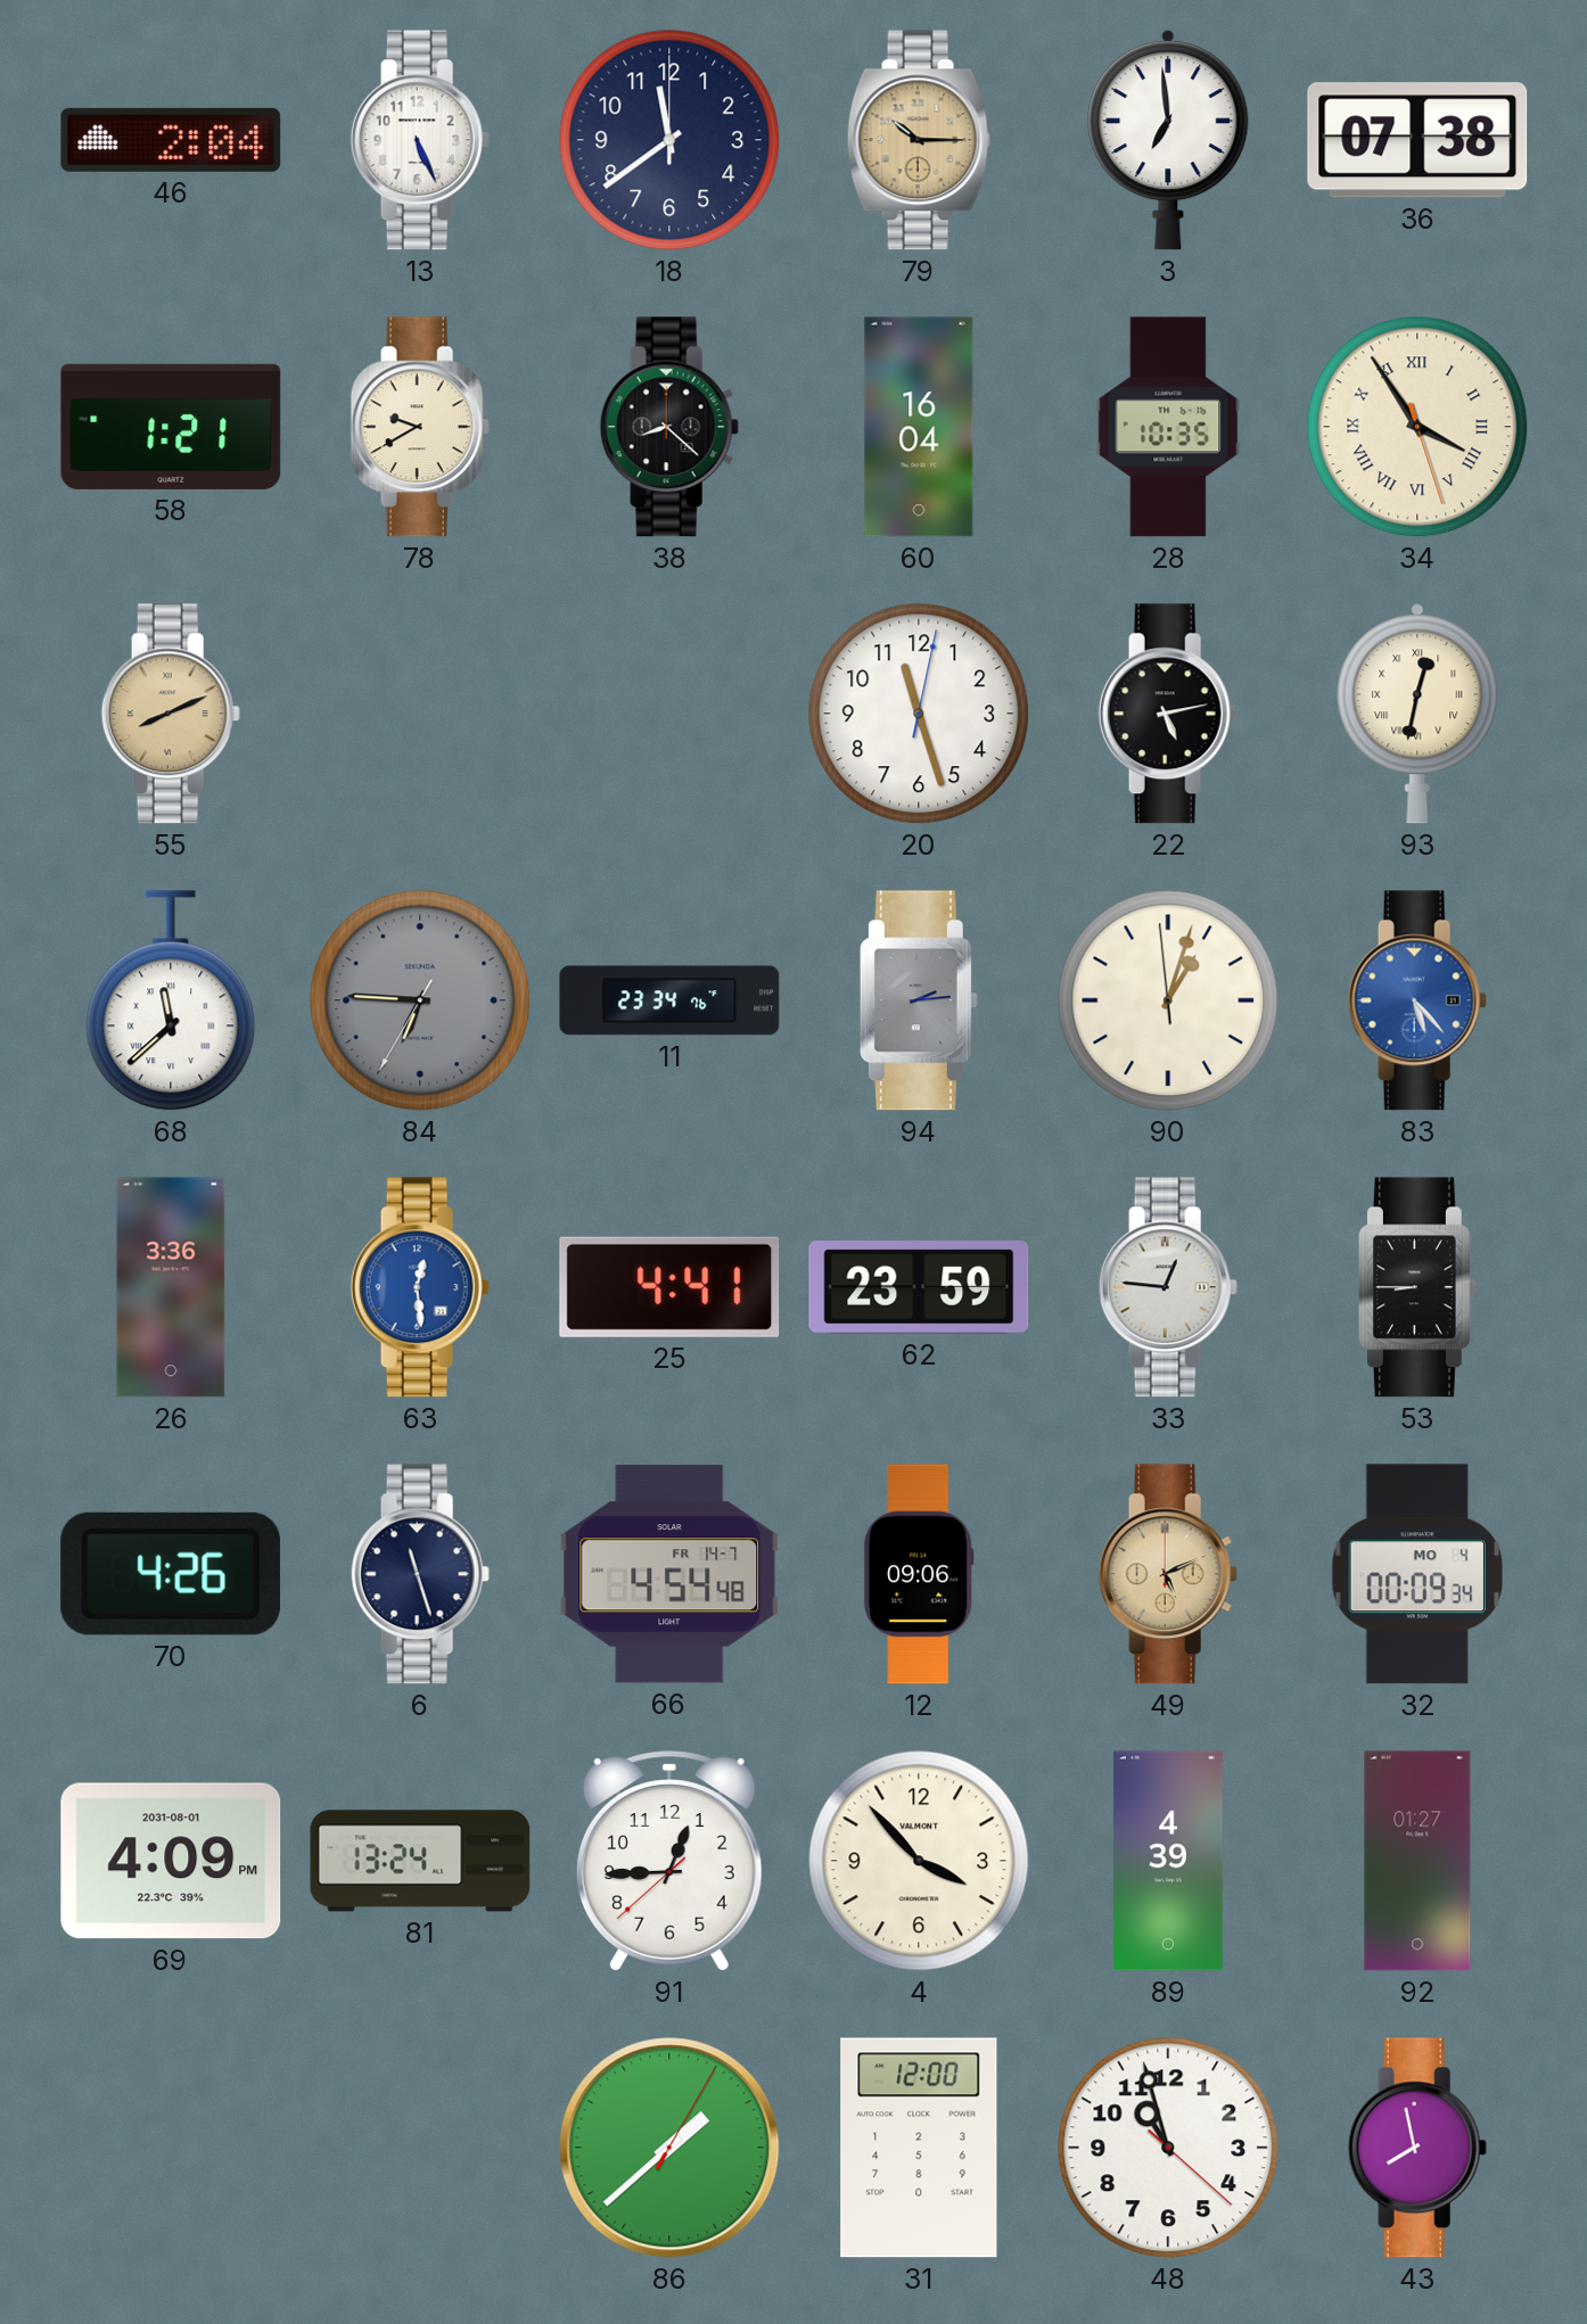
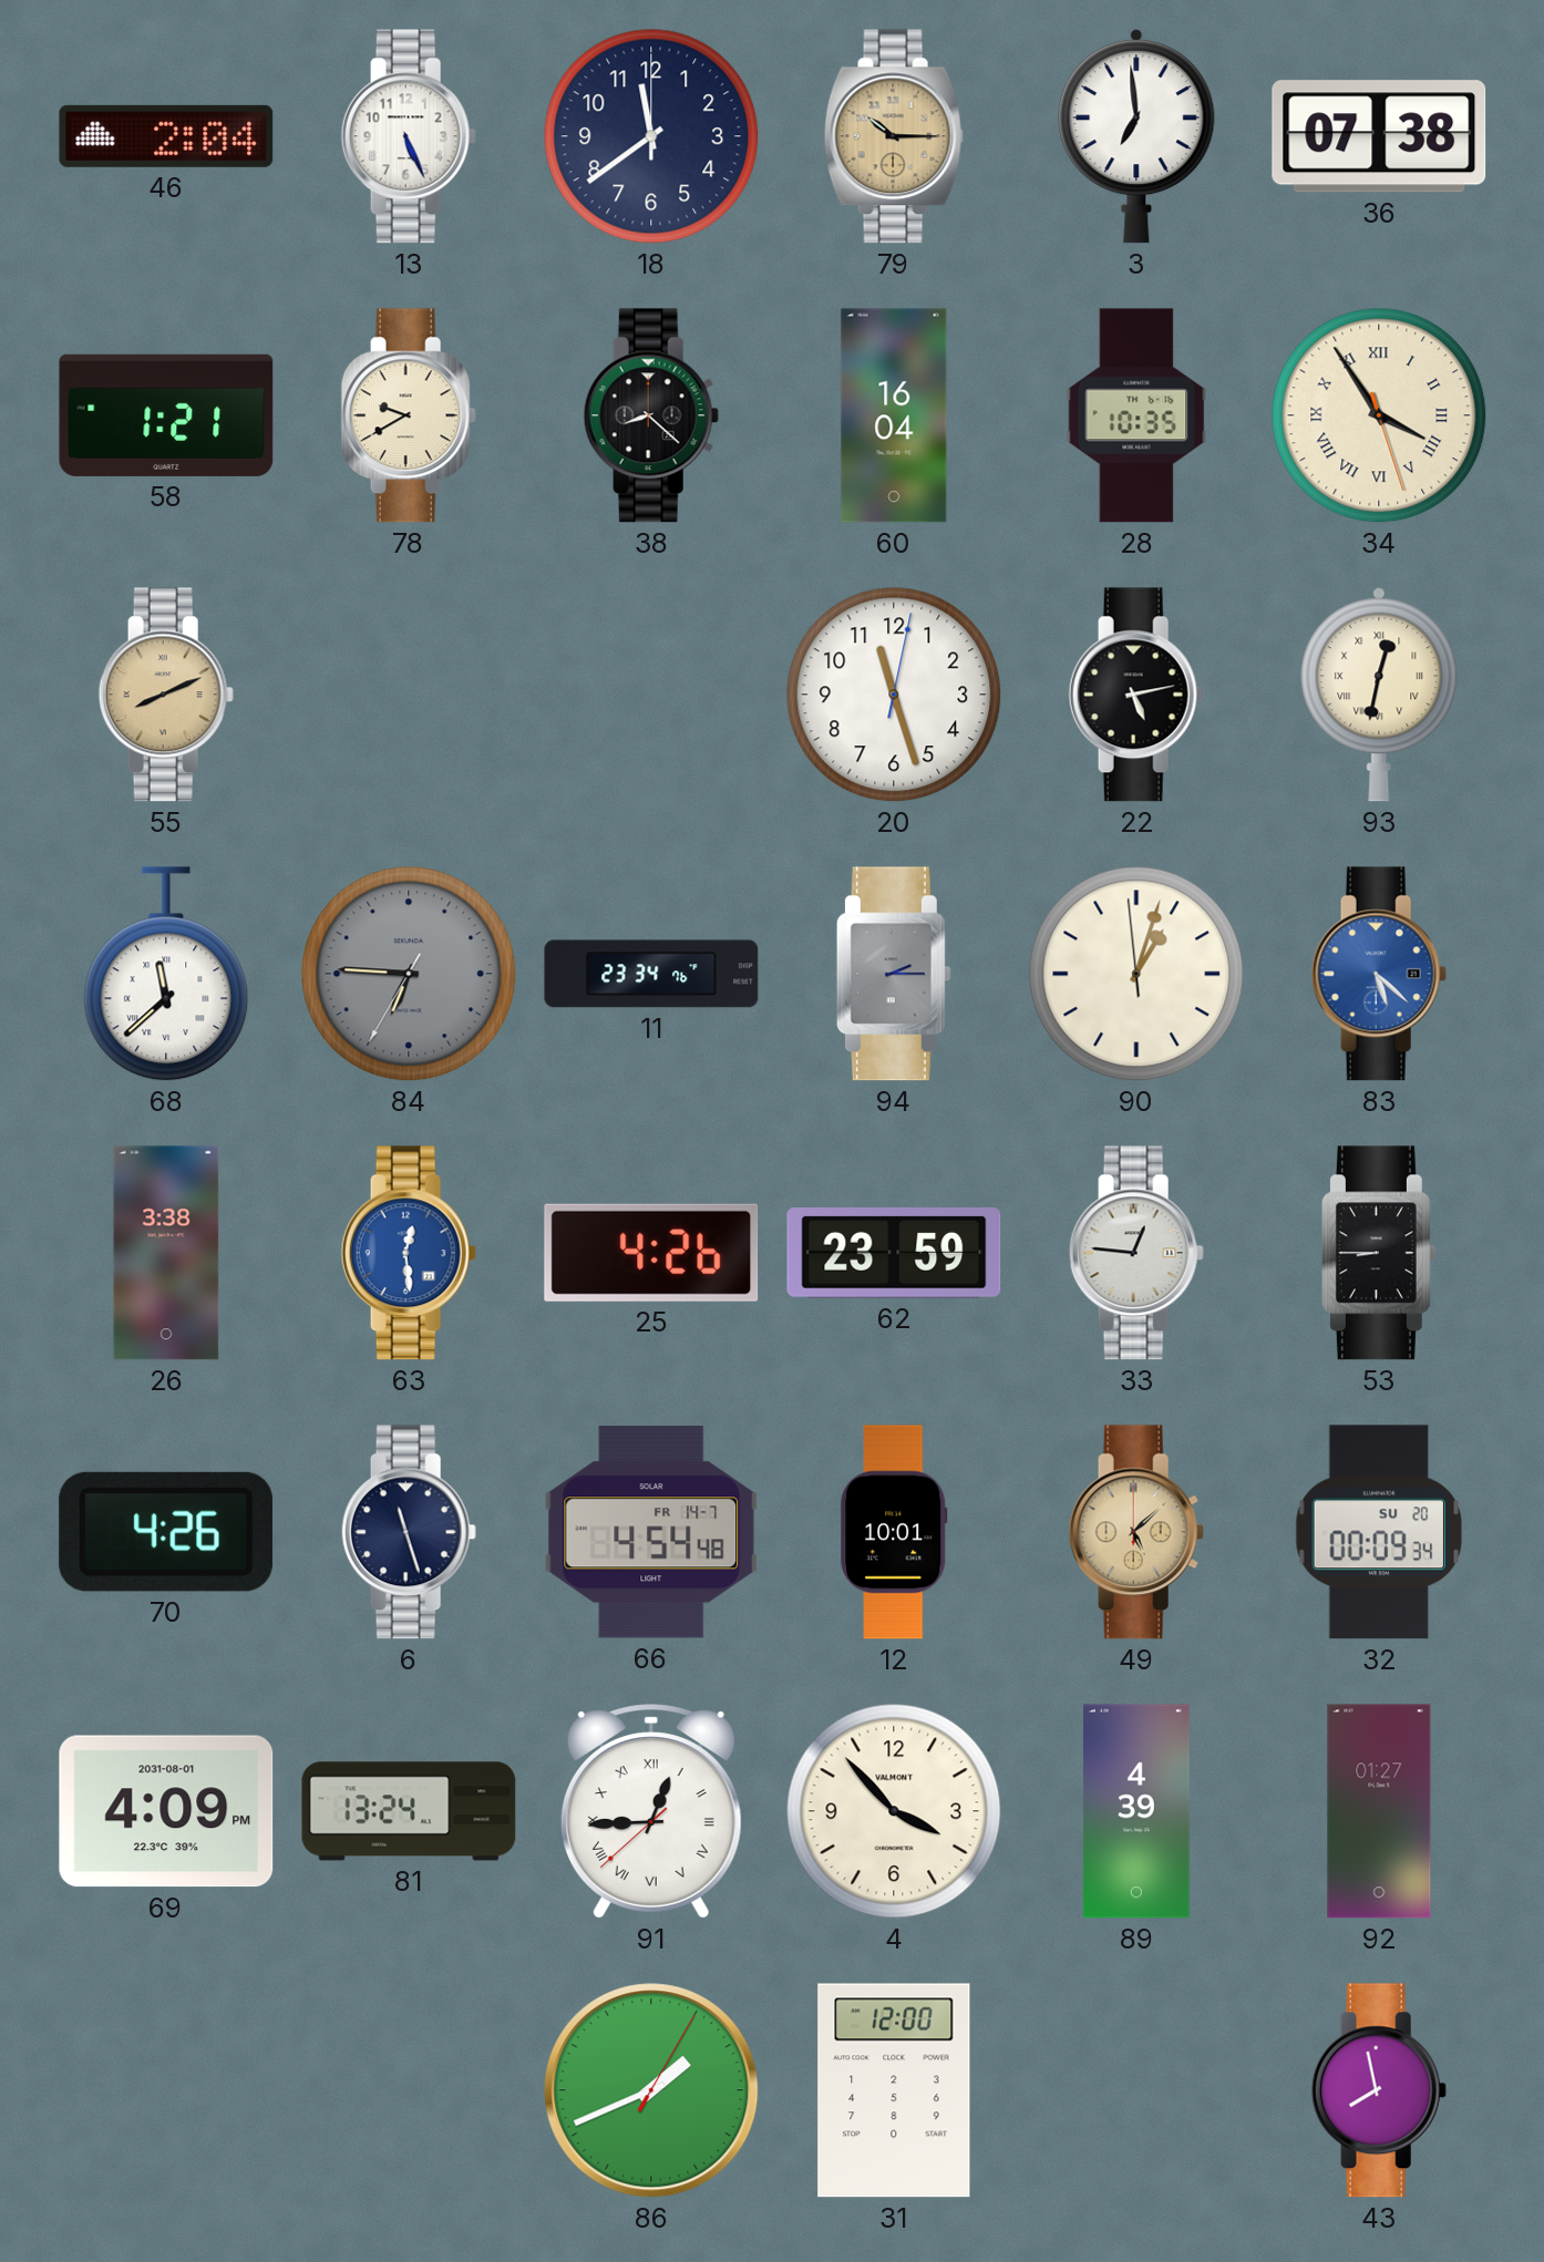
94: 2:14 -> 2:15
83: 5:23 -> 5:22
26: 3:36 -> 3:38
25: 4:41 -> 4:26
12: 09:06 -> 10:01
49: 5:11 -> 5:08
32 date: MO 4 -> SU 20
91 numerals: Arabic -> Roman
86: 1:38 -> 1:41
48: 10:57 -> none
